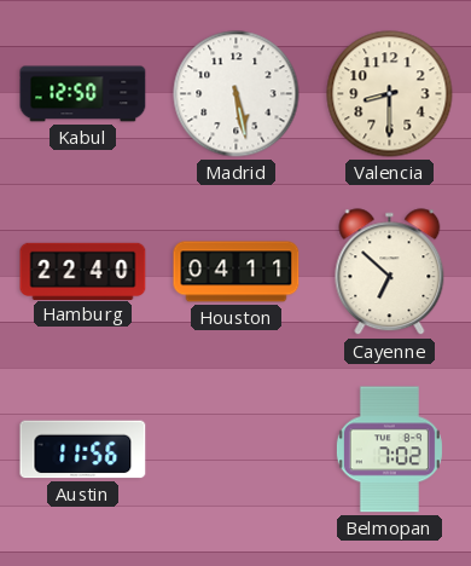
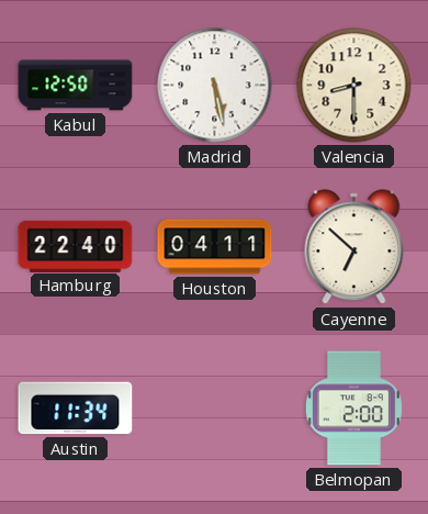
Austin: 11:56 -> 11:34
Belmopan: 7:02 -> 2:00
